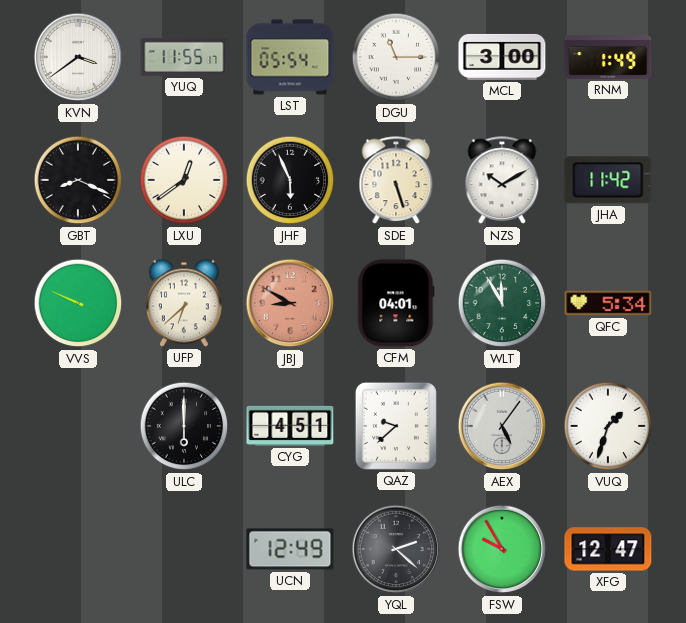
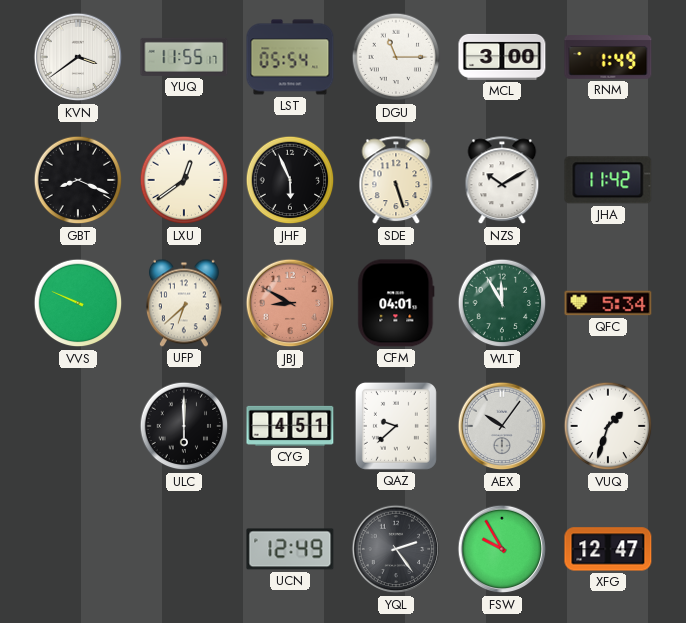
AEX: 5:06 -> 10:06
YQL: 2:22 -> 2:24
